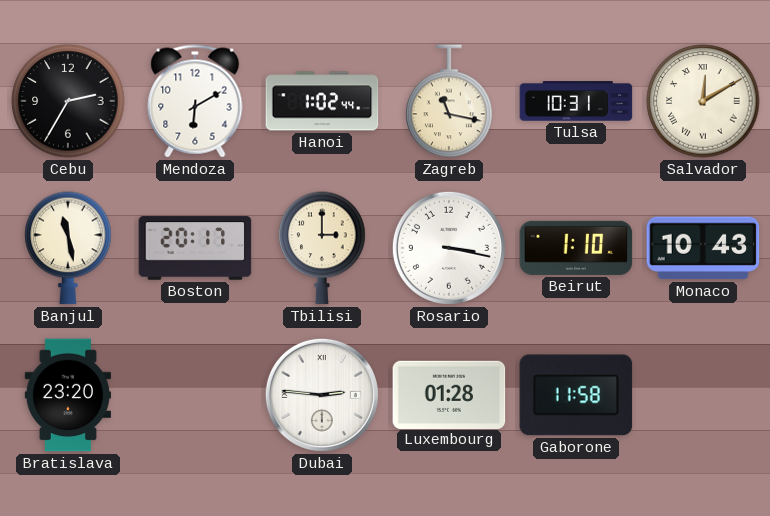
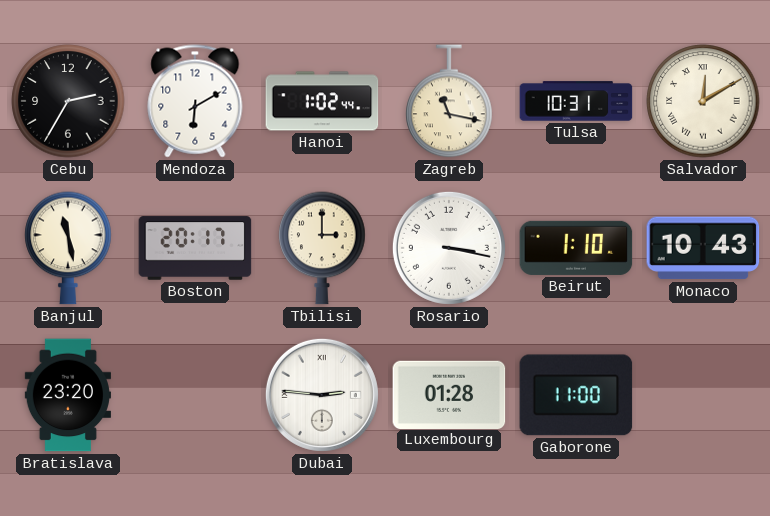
Gaborone: 11:58 -> 11:00
